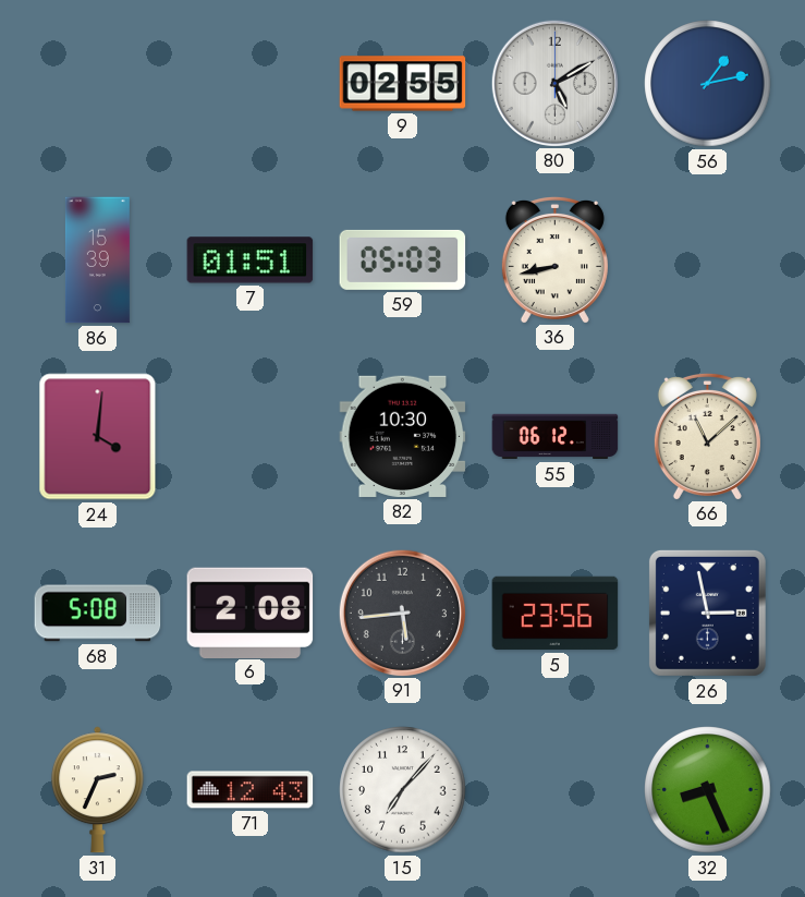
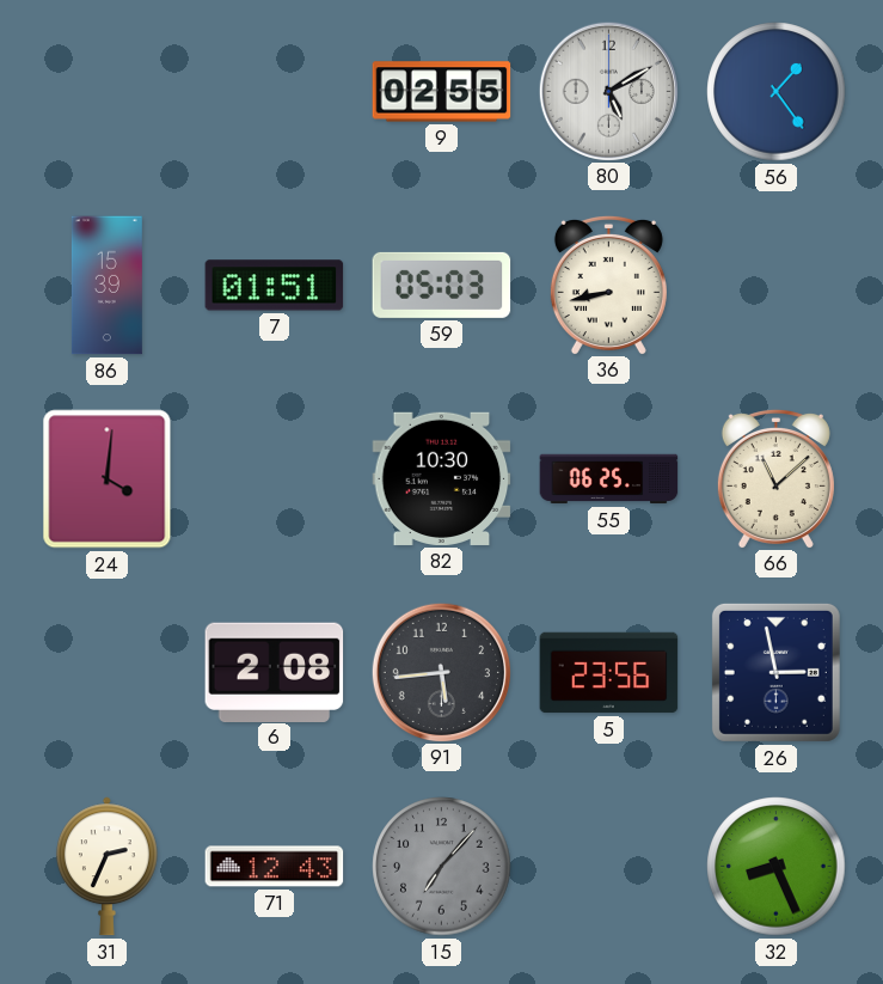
56: 1:13 -> 1:24
55: 06:12 -> 06:25
68: 5:08 -> none
15 dial: white -> grey
